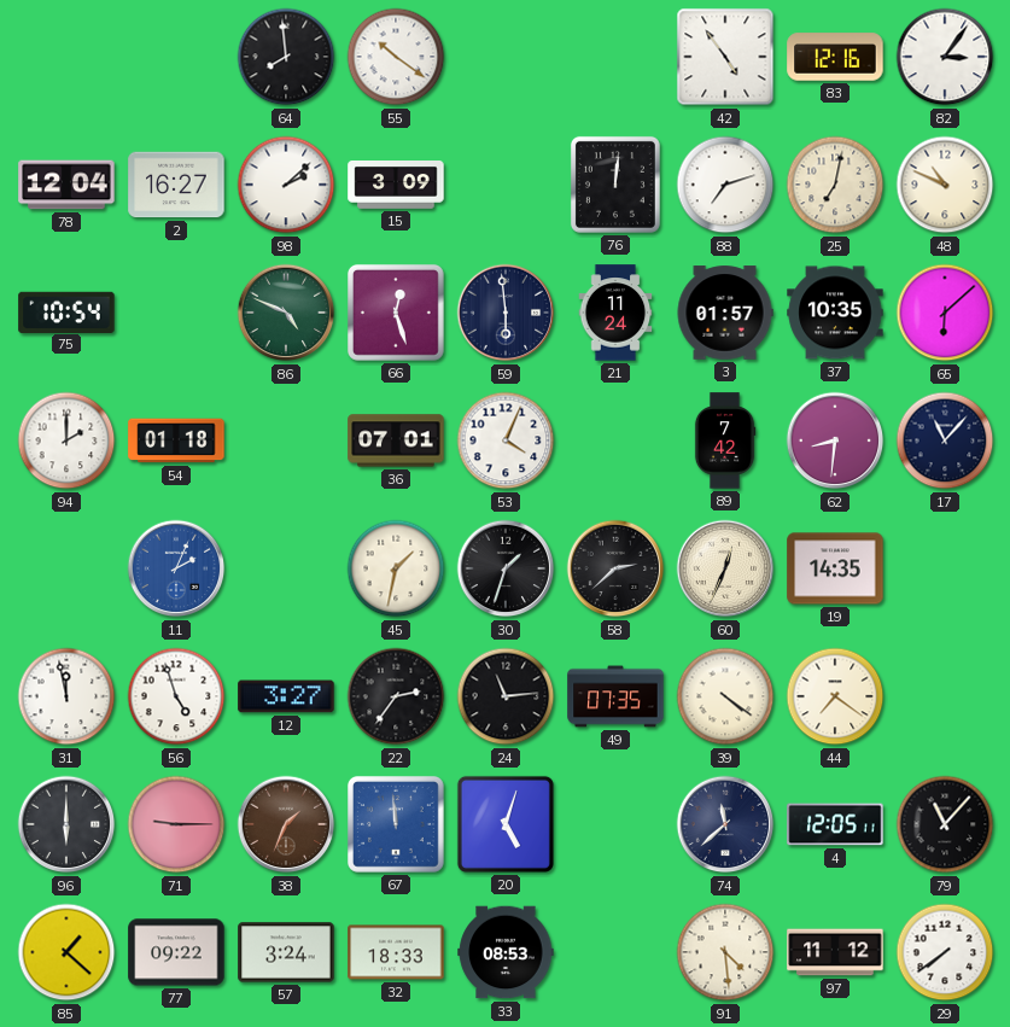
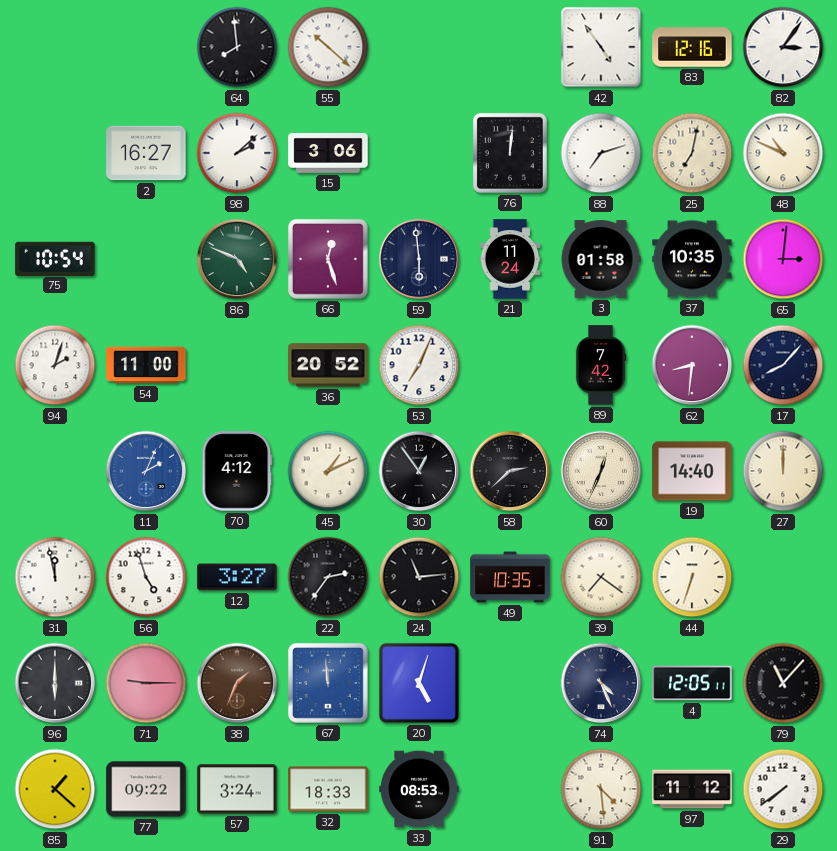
55: 10:21 -> 10:22
78: 12:04 -> none
15: 3:09 -> 3:06
3: 01:57 -> 01:58
65: 6:08 -> 3:01
94: 2:00 -> 2:03
54: 01:18 -> 11:00
36: 07:01 -> 20:52
53: 4:04 -> 7:04
17: 11:07 -> 8:07
70: none -> 4:12
45: 1:32 -> 1:11
30: 1:33 -> 12:54
19: 14:35 -> 14:40
27: none -> 12:00
49: 07:35 -> 10:35
39: 4:21 -> 7:21
44: 7:21 -> 6:33
74: 11:38 -> 4:26
